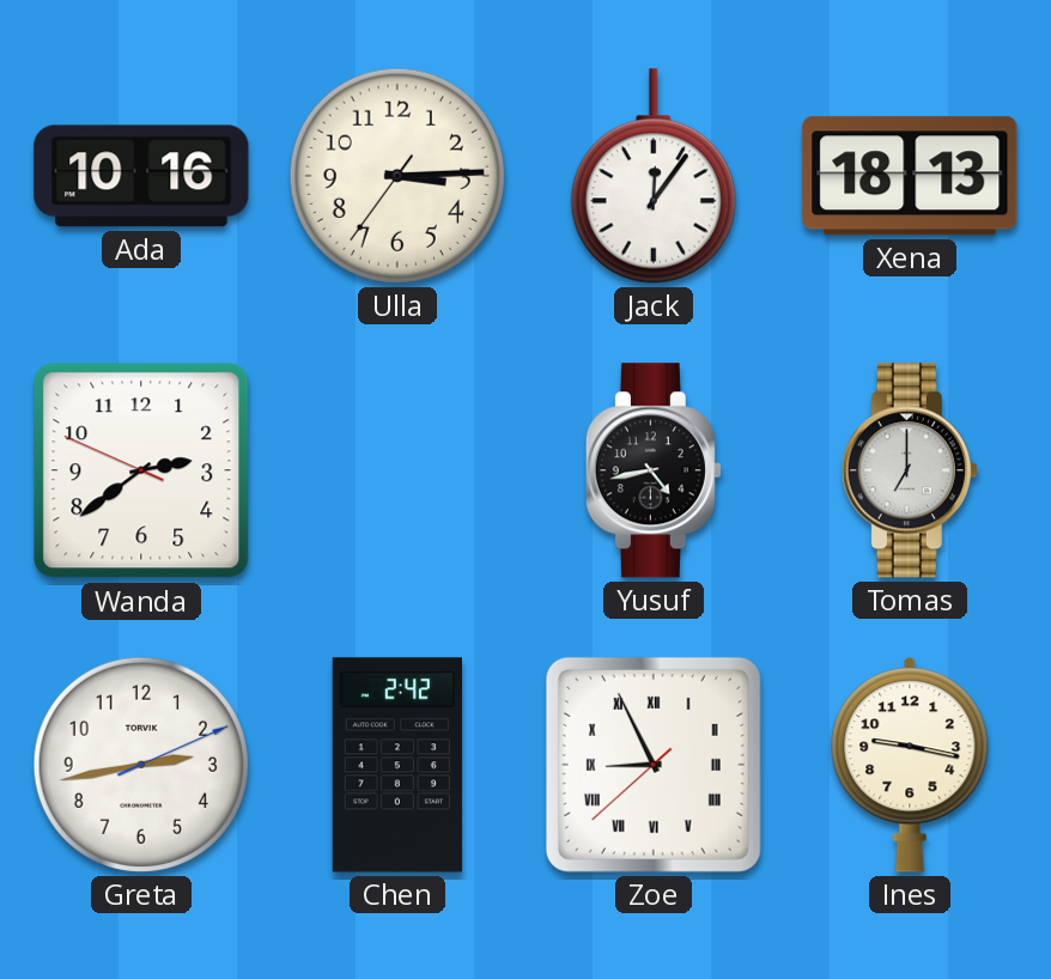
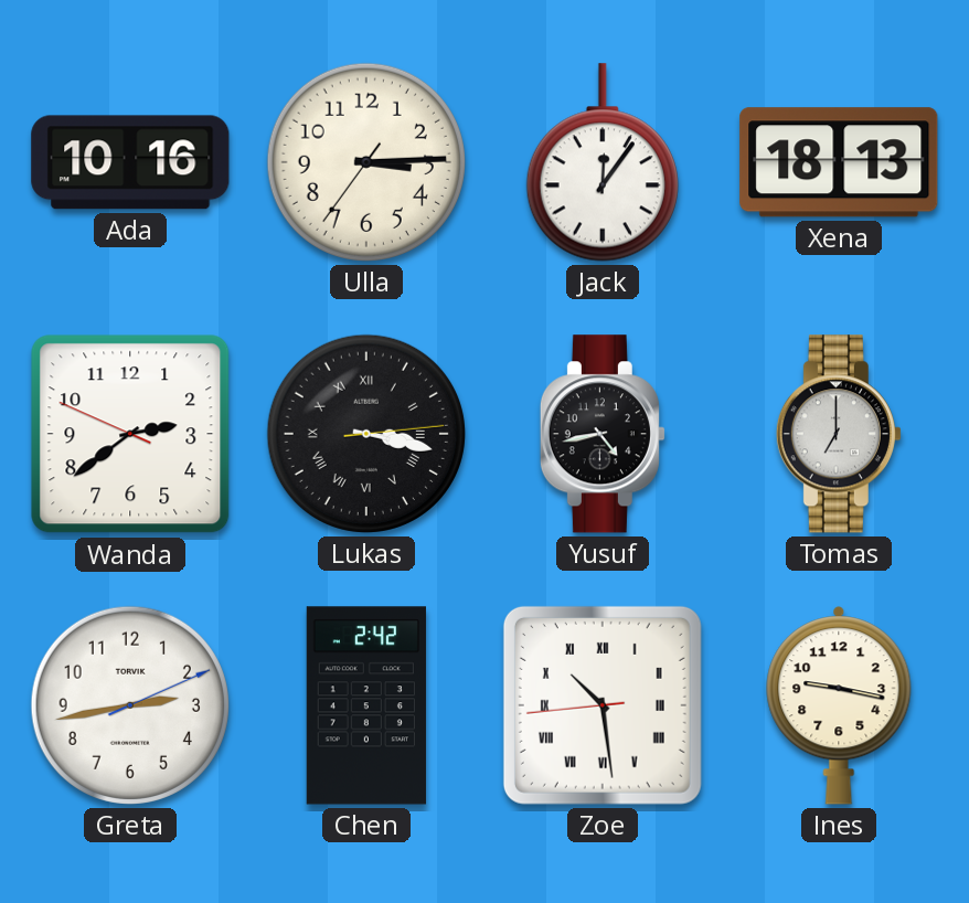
Lukas: none -> 3:17
Zoe: 8:55 -> 10:28
